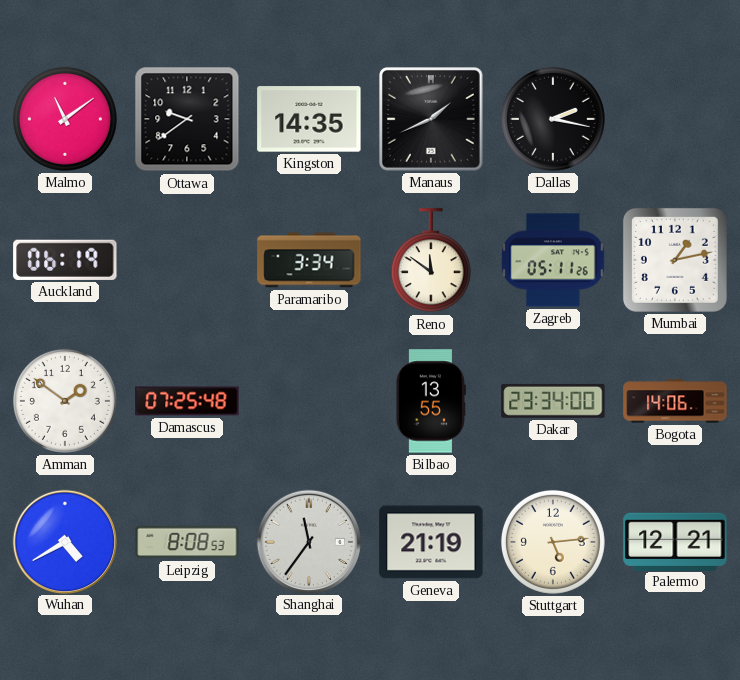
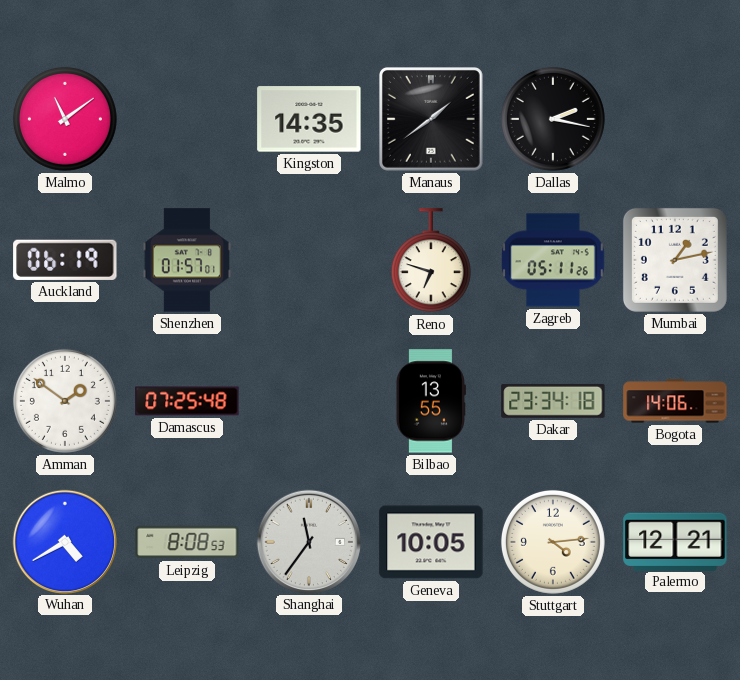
Ottawa: 9:39 -> none
Manaus: 1:41 -> 1:39
Shenzhen: none -> 01:57
Paramaribo: 3:34 -> none
Reno: 11:51 -> 6:48
Dakar: 23:34:00 -> 23:34:18
Geneva: 21:19 -> 10:05
Stuttgart: 5:14 -> 4:14
